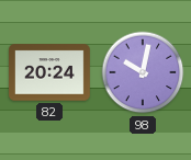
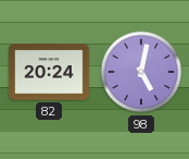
98: 10:02 -> 5:02
